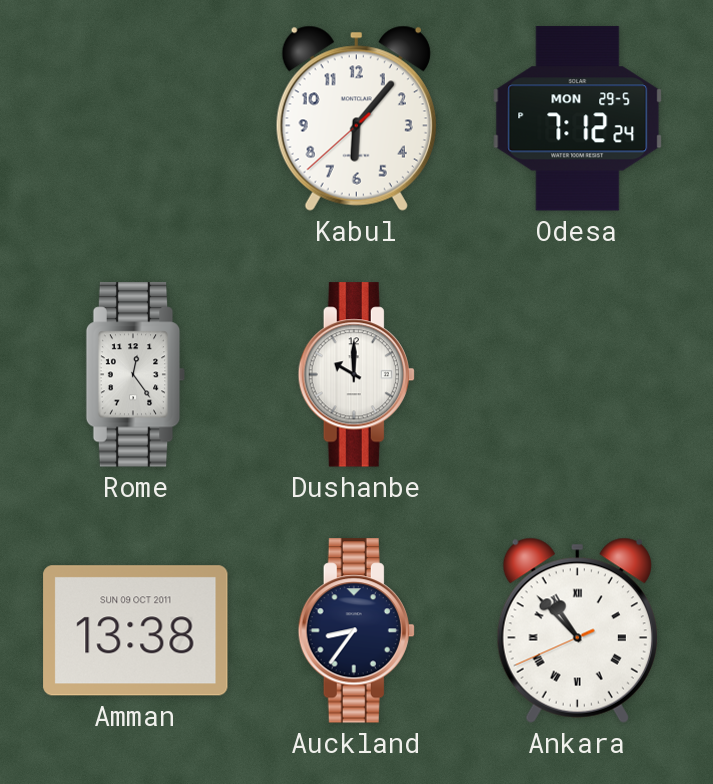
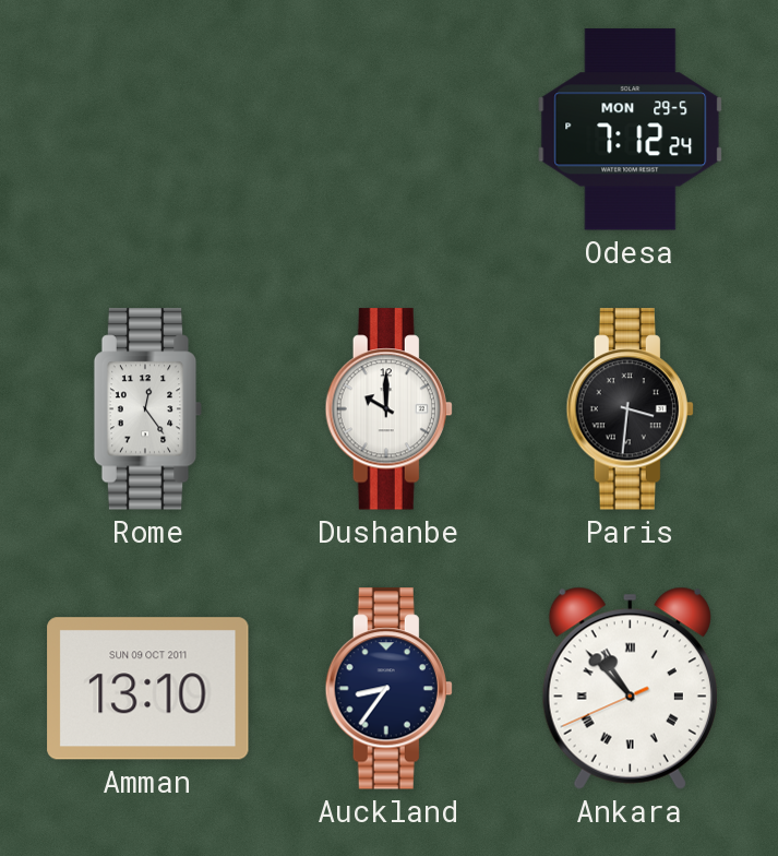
Kabul: 6:06 -> none
Paris: none -> 3:31
Amman: 13:38 -> 13:10
